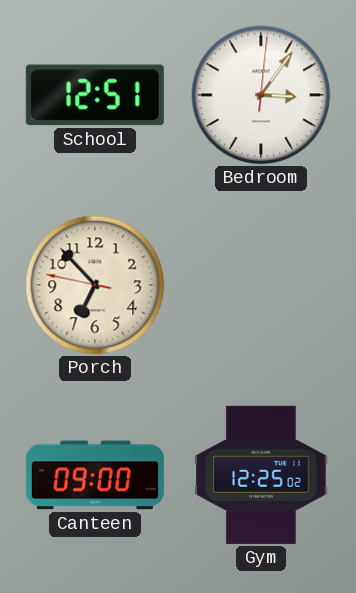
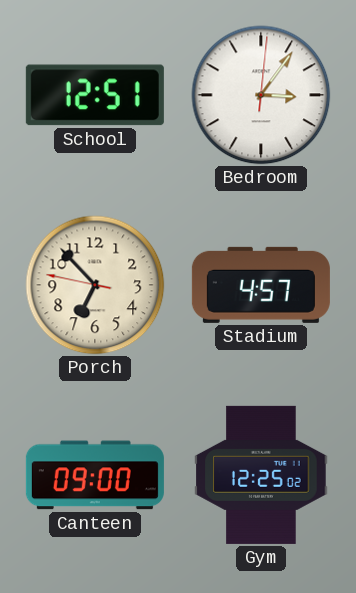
Stadium: none -> 4:57
